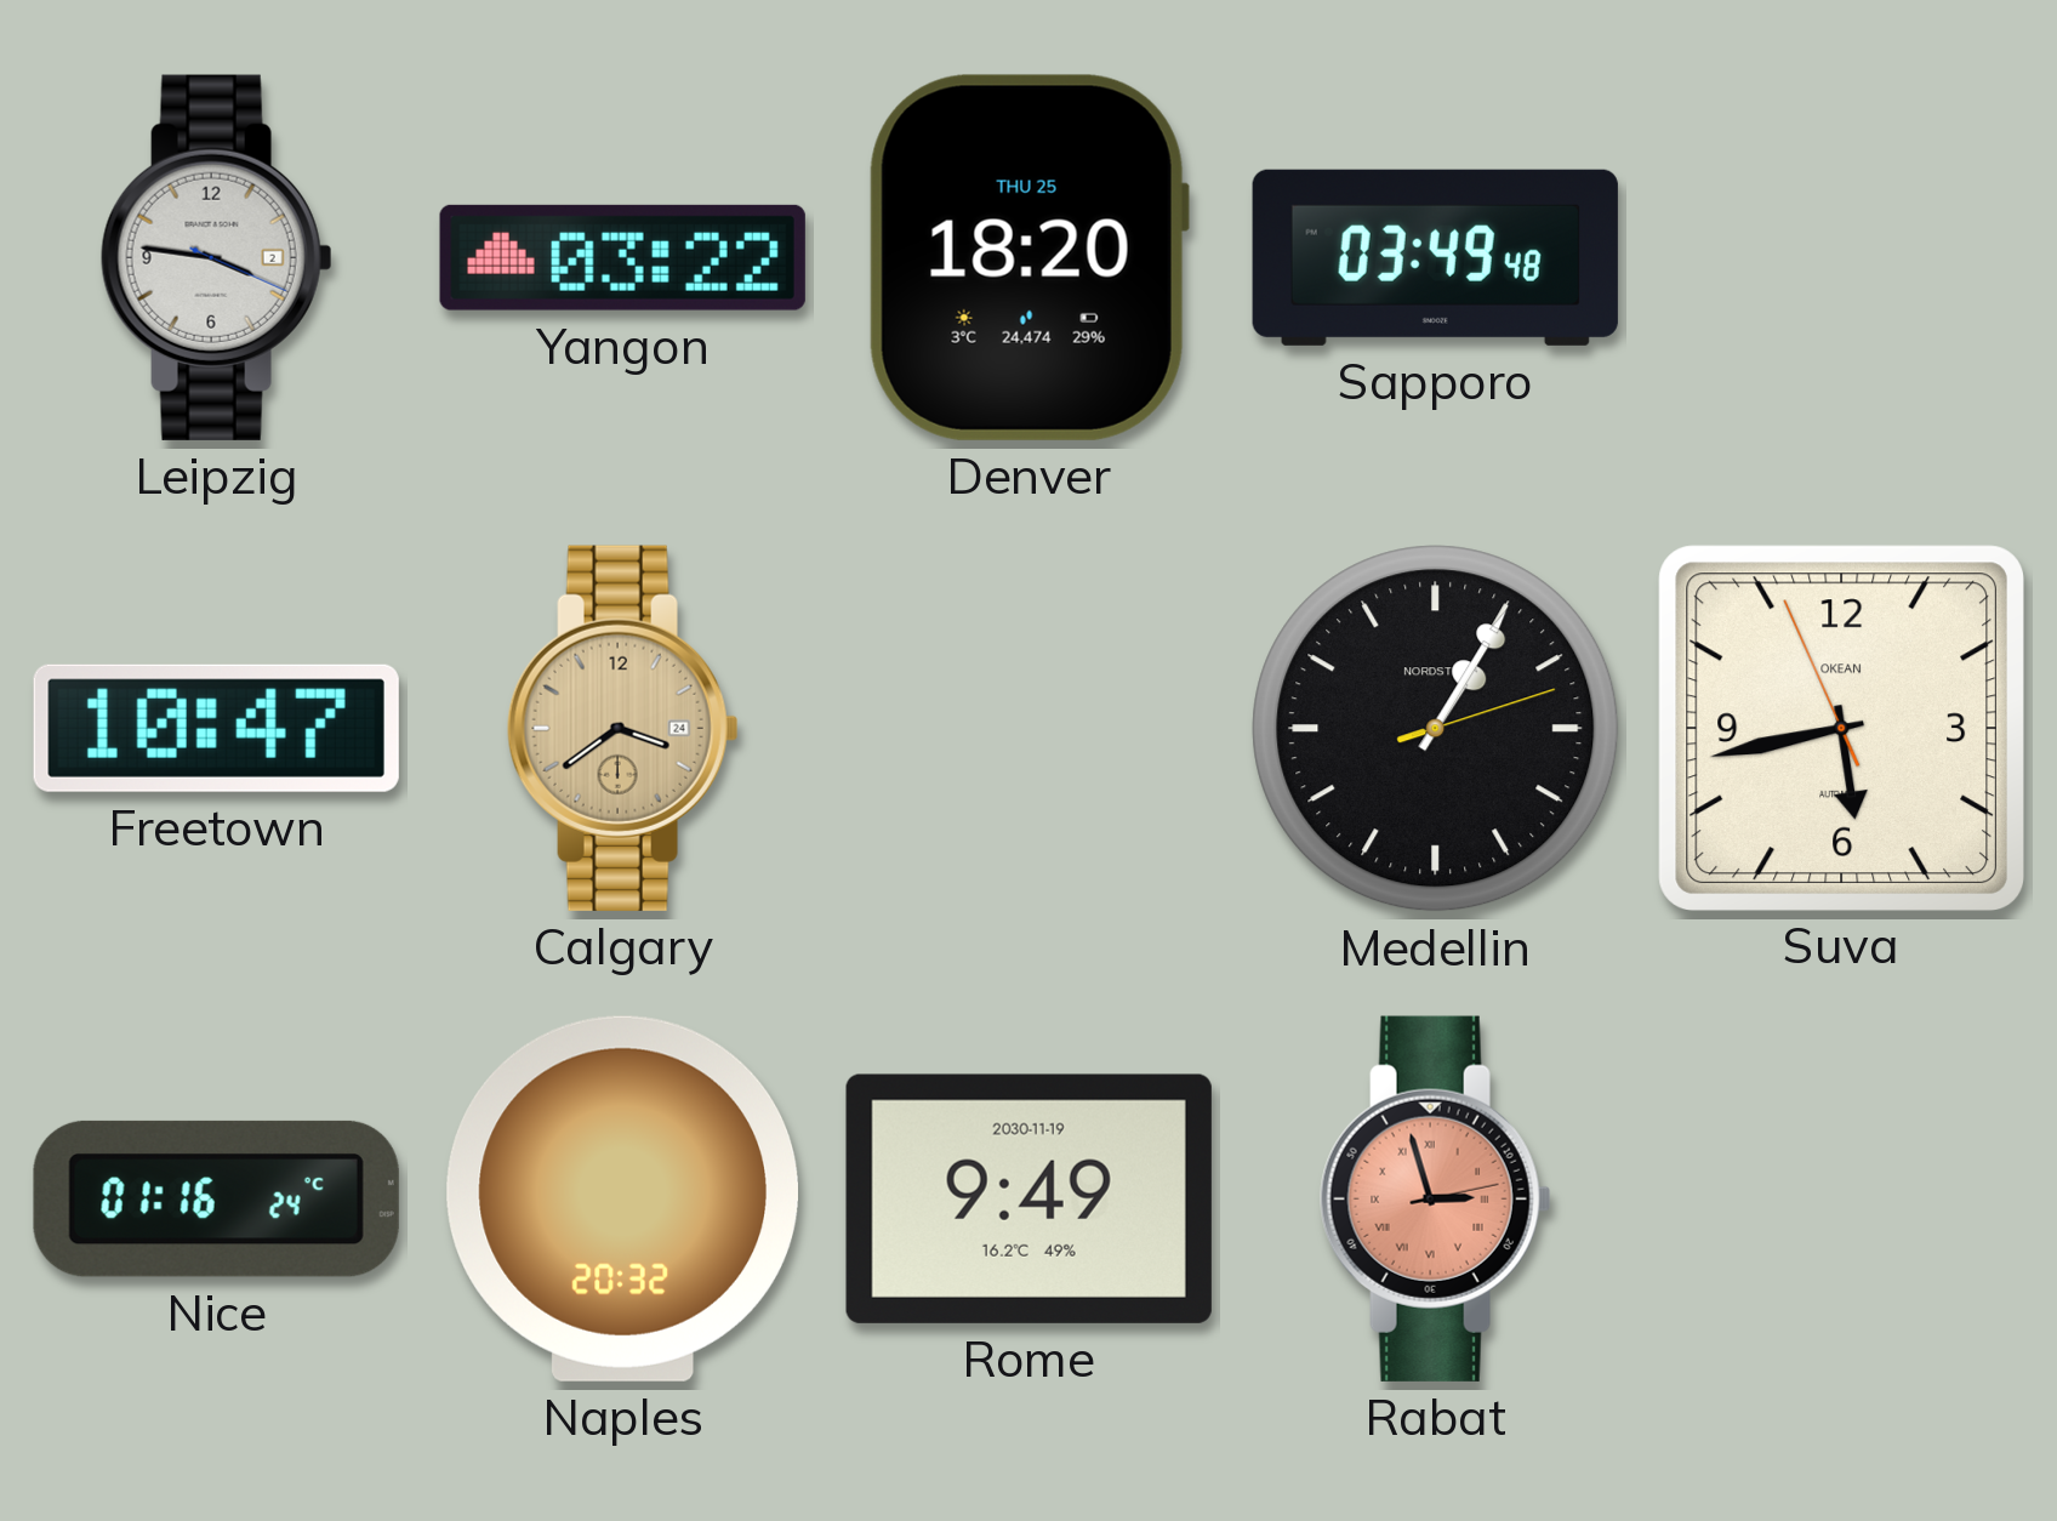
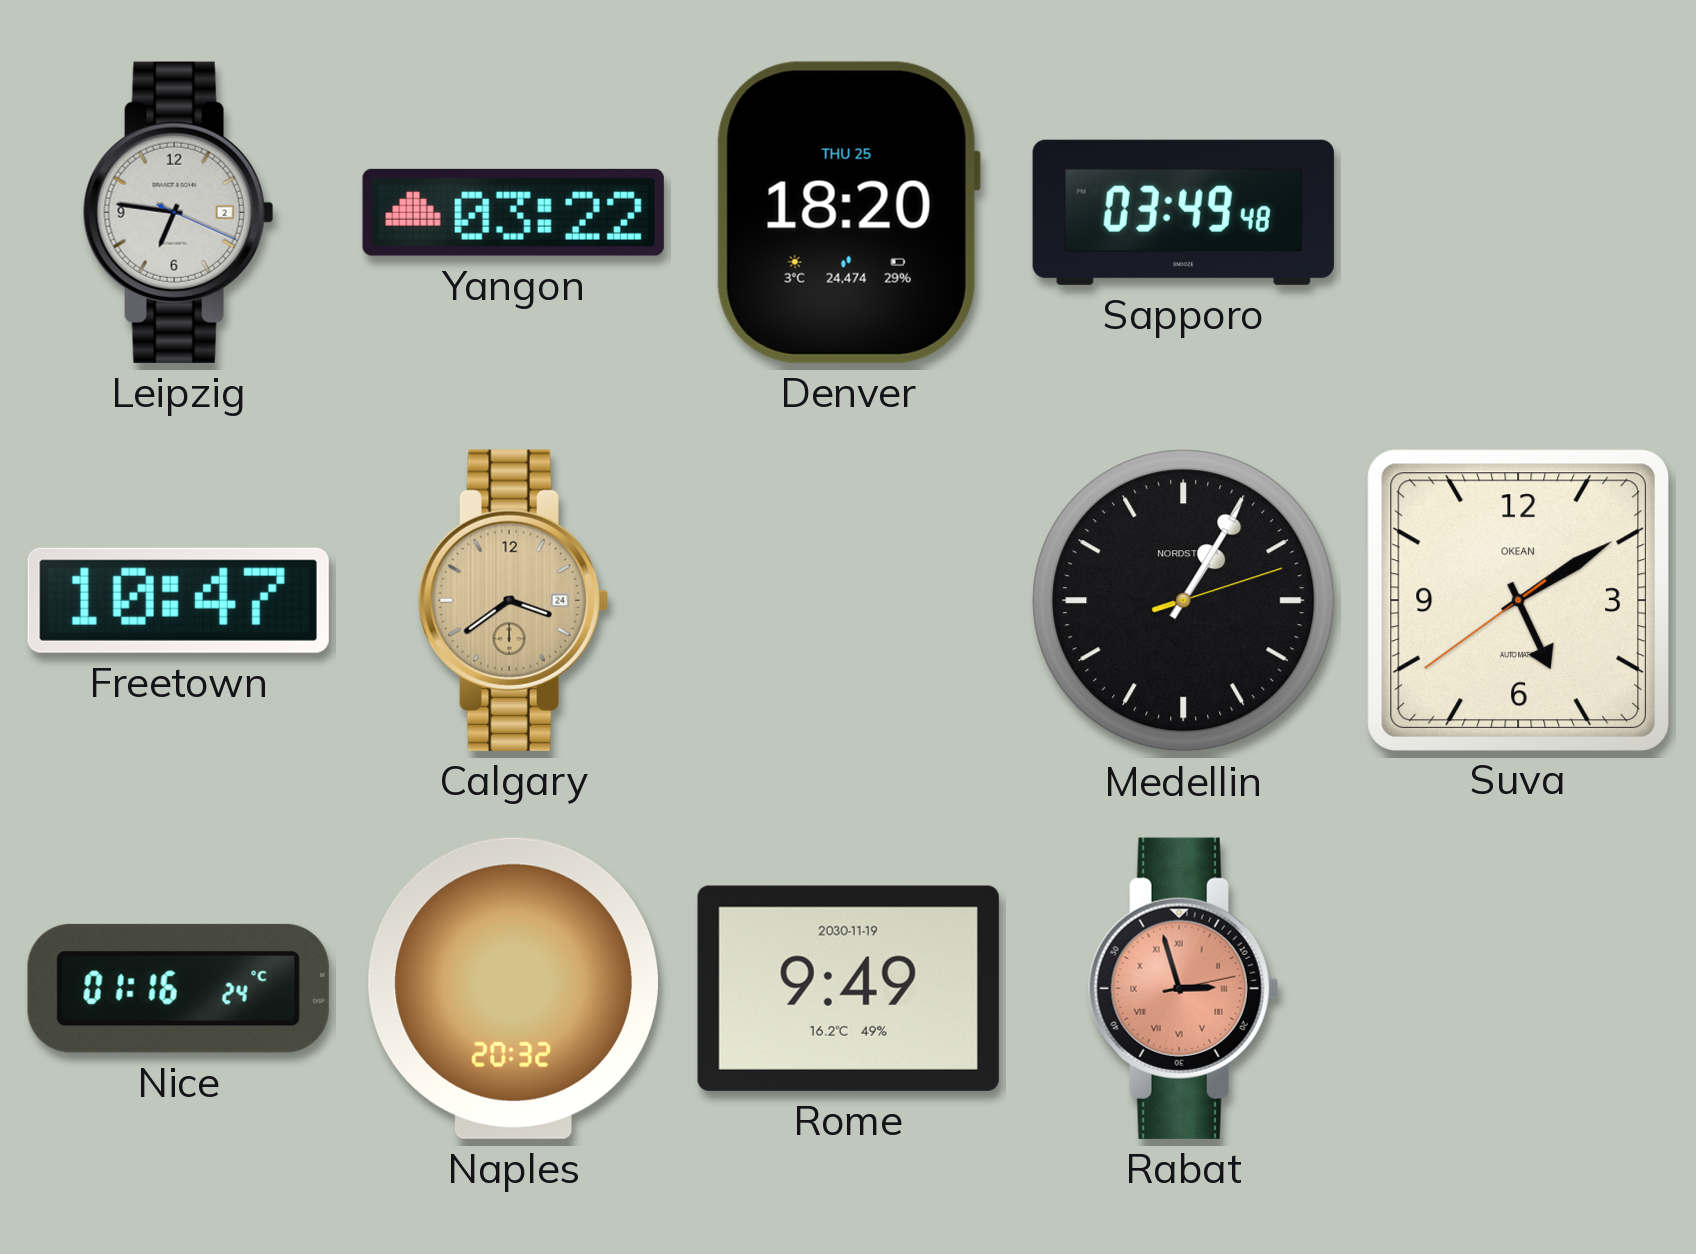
Leipzig: 3:46 -> 6:46
Suva: 5:42 -> 5:09
